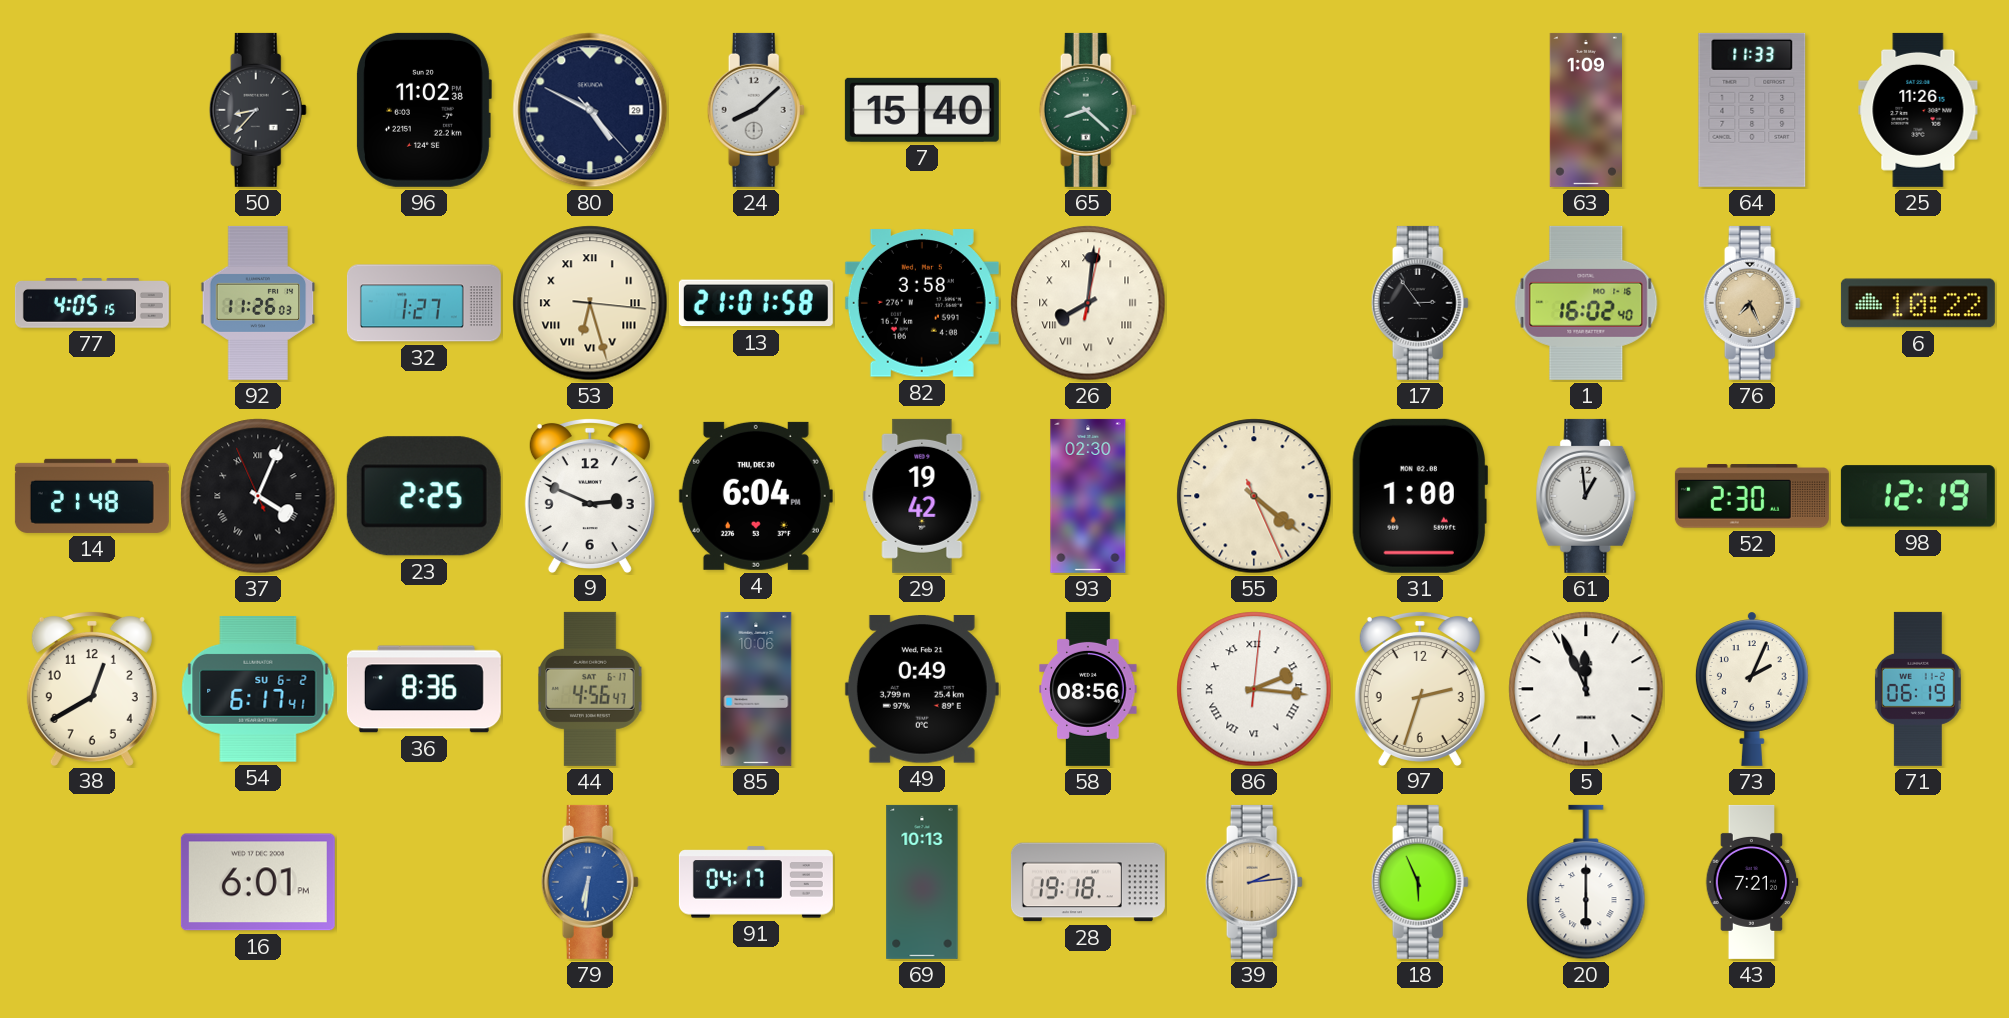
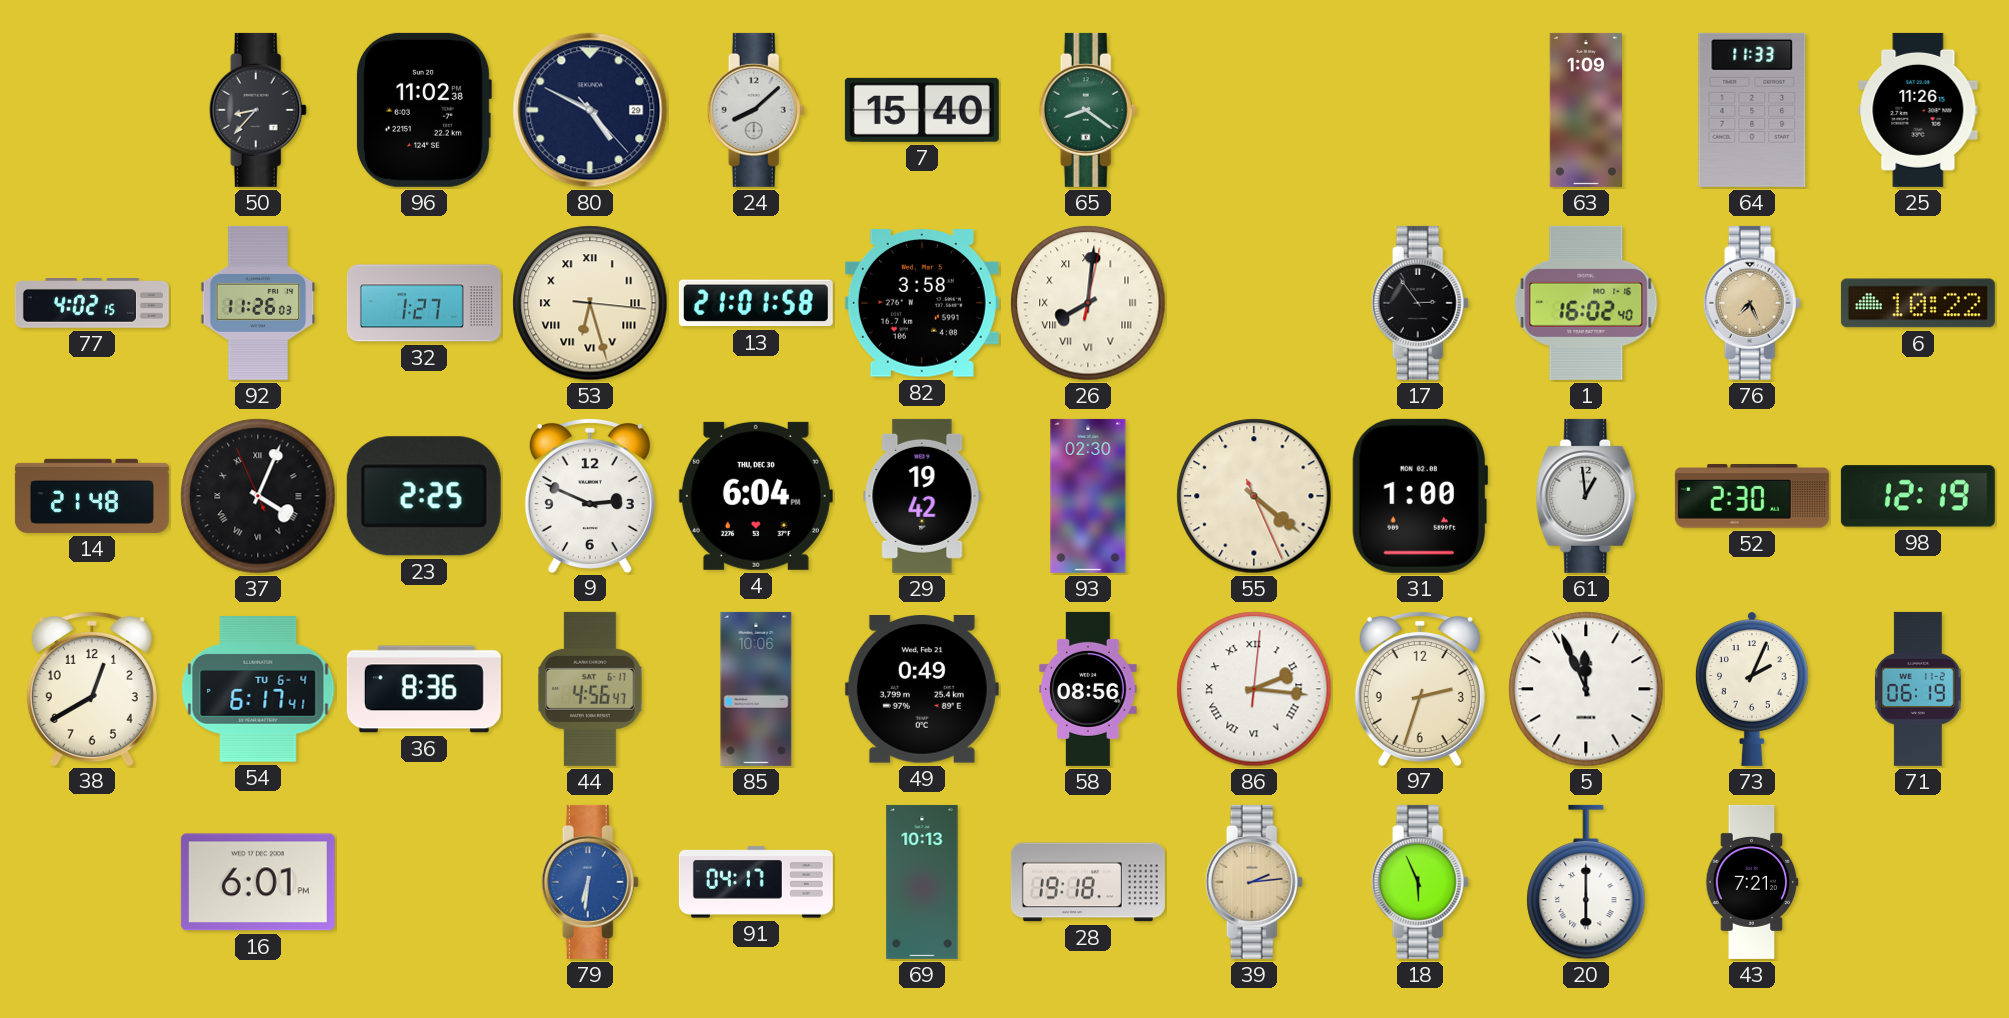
65: 8:22 -> 8:21
77: 4:05 -> 4:02
54 date: SU 6-2 -> TU 6-4
